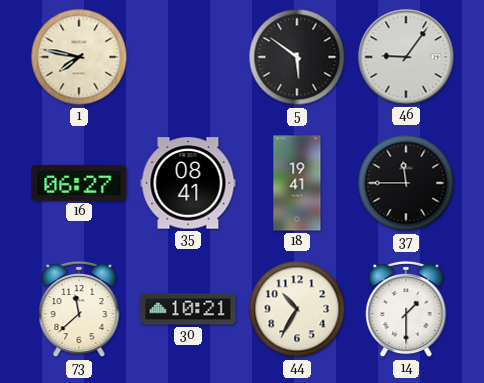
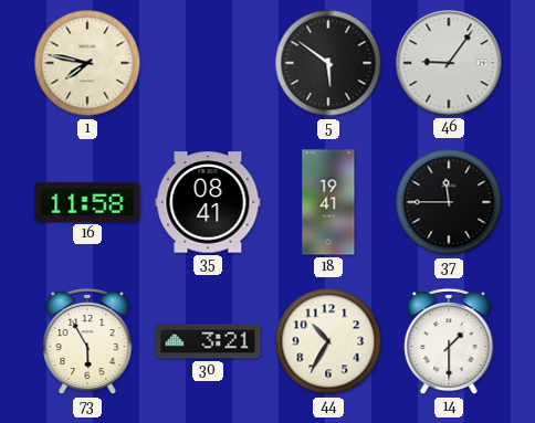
16: 06:27 -> 11:58
73: 11:38 -> 5:55
30: 10:21 -> 3:21
